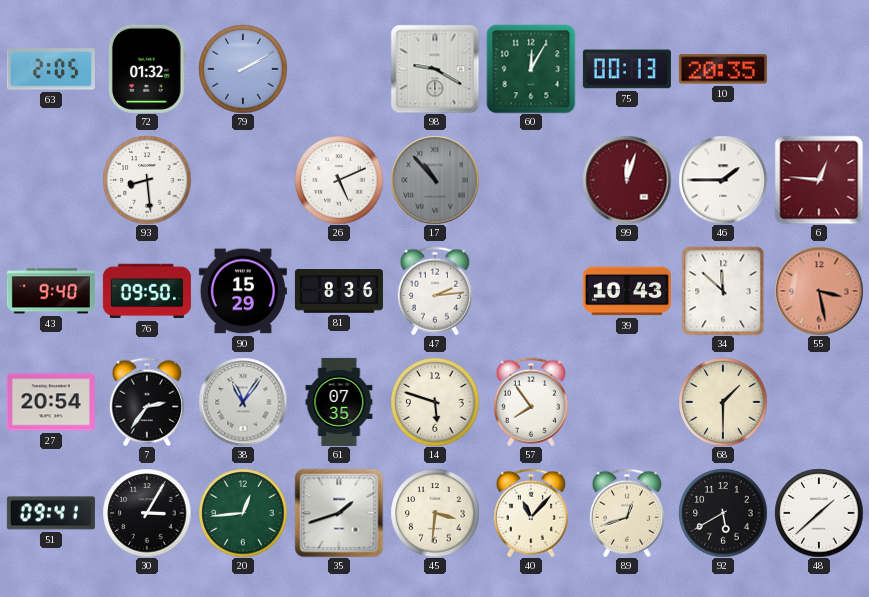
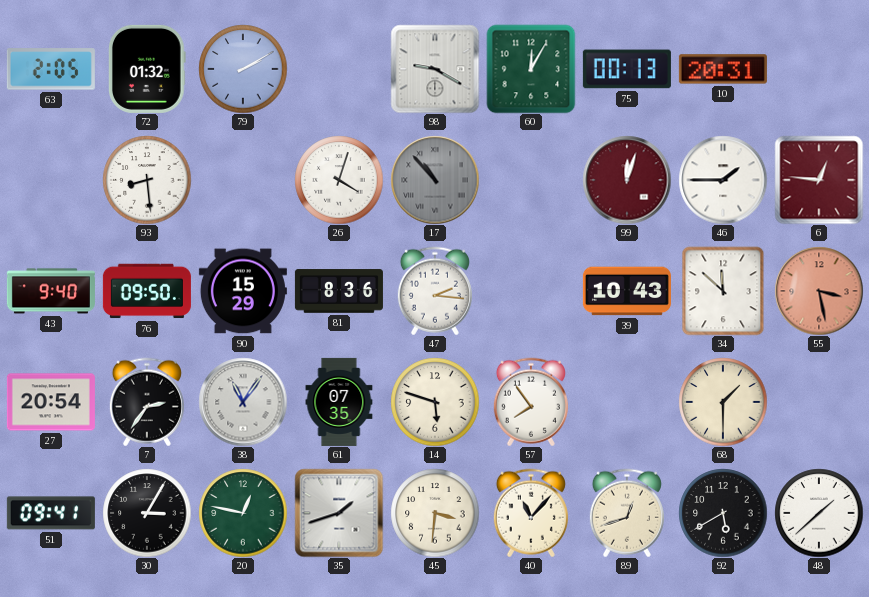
10: 20:35 -> 20:31
26: 5:11 -> 4:03
47: 2:14 -> 2:16
20: 12:44 -> 12:47
